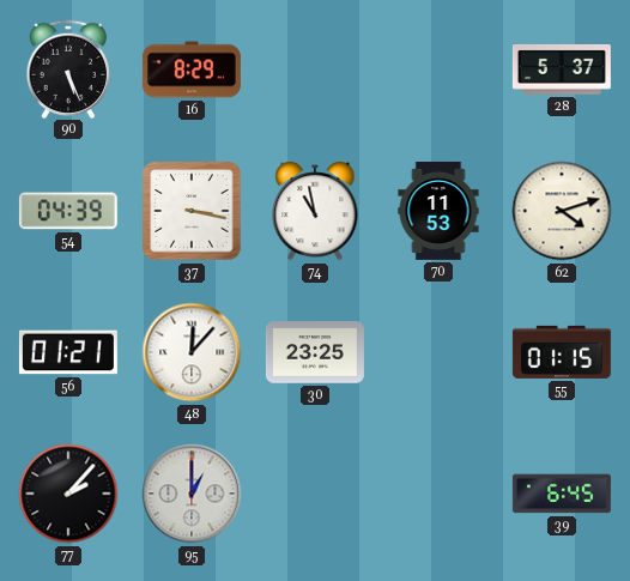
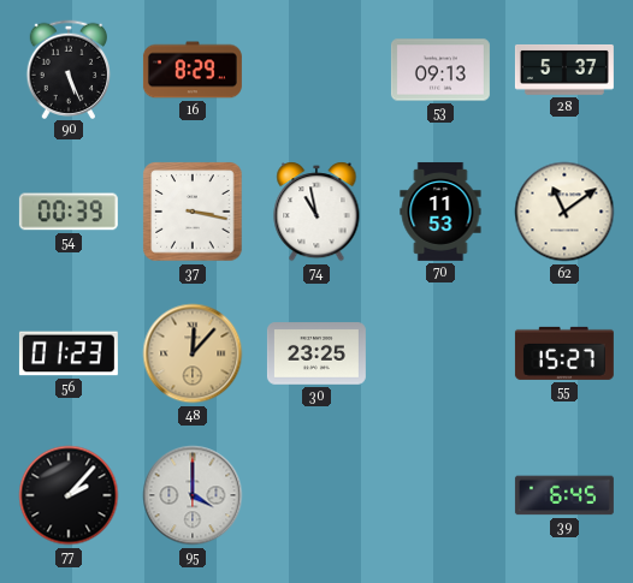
53: none -> 09:13
54: 04:39 -> 00:39
62: 4:12 -> 11:09
56: 01:21 -> 01:23
48 dial: white -> champagne
55: 01:15 -> 15:27
95: 1:00 -> 4:00
